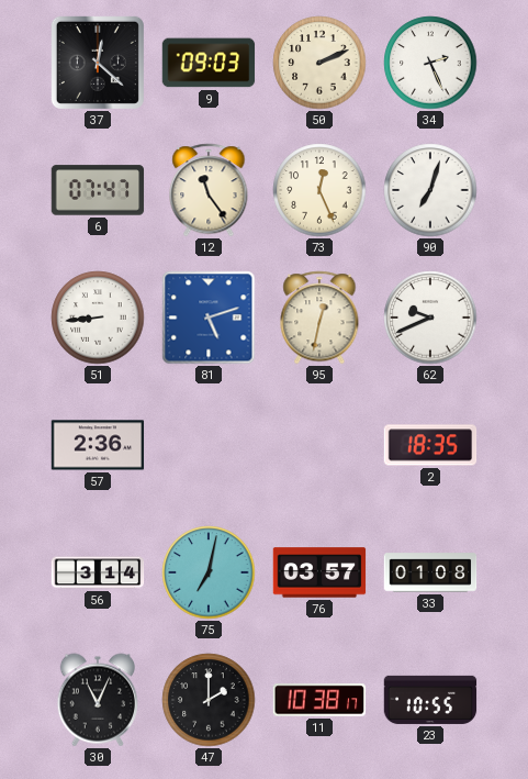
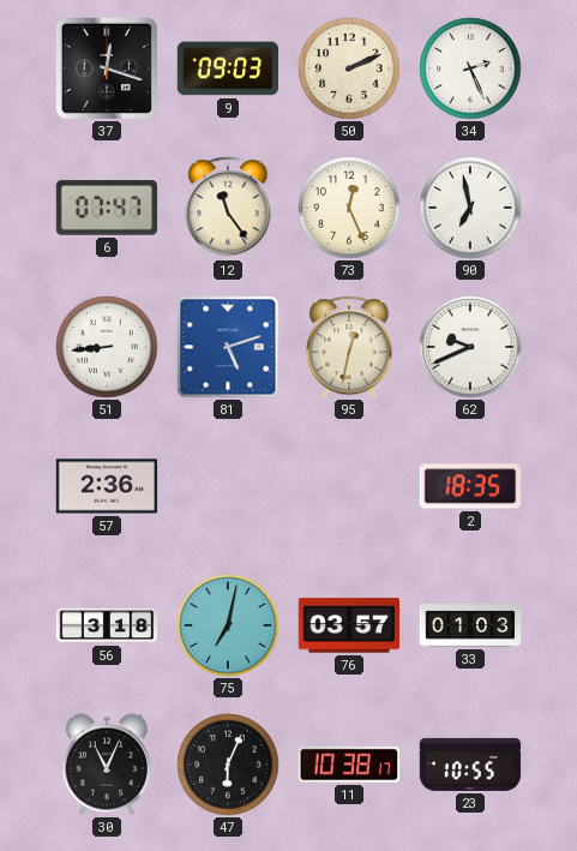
37: 12:22 -> 12:18
90: 7:03 -> 6:58
56: 3:14 -> 3:18
33: 01:08 -> 01:03
47: 2:00 -> 6:04
